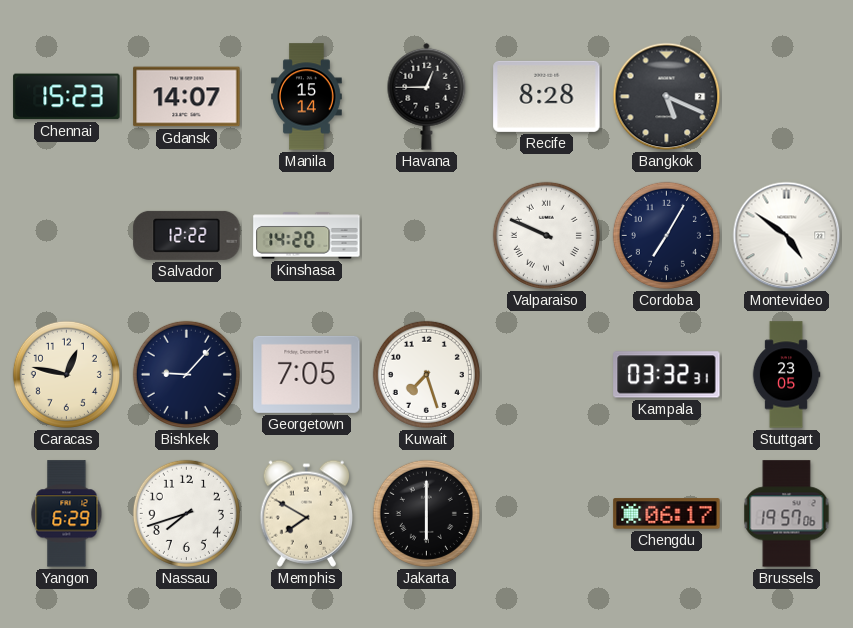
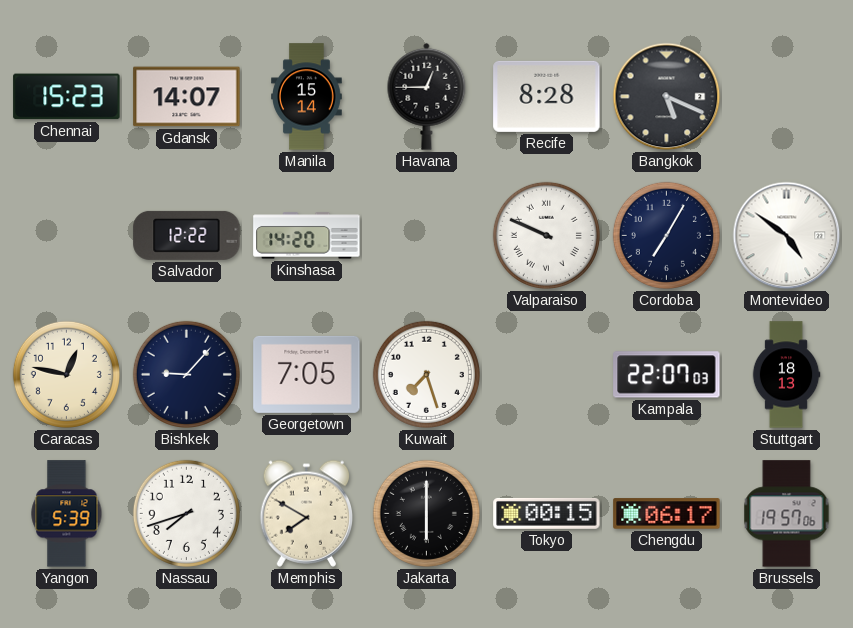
Kampala: 03:32 -> 22:07
Stuttgart: 23:05 -> 18:13
Yangon: 6:29 -> 5:39
Tokyo: none -> 00:15
